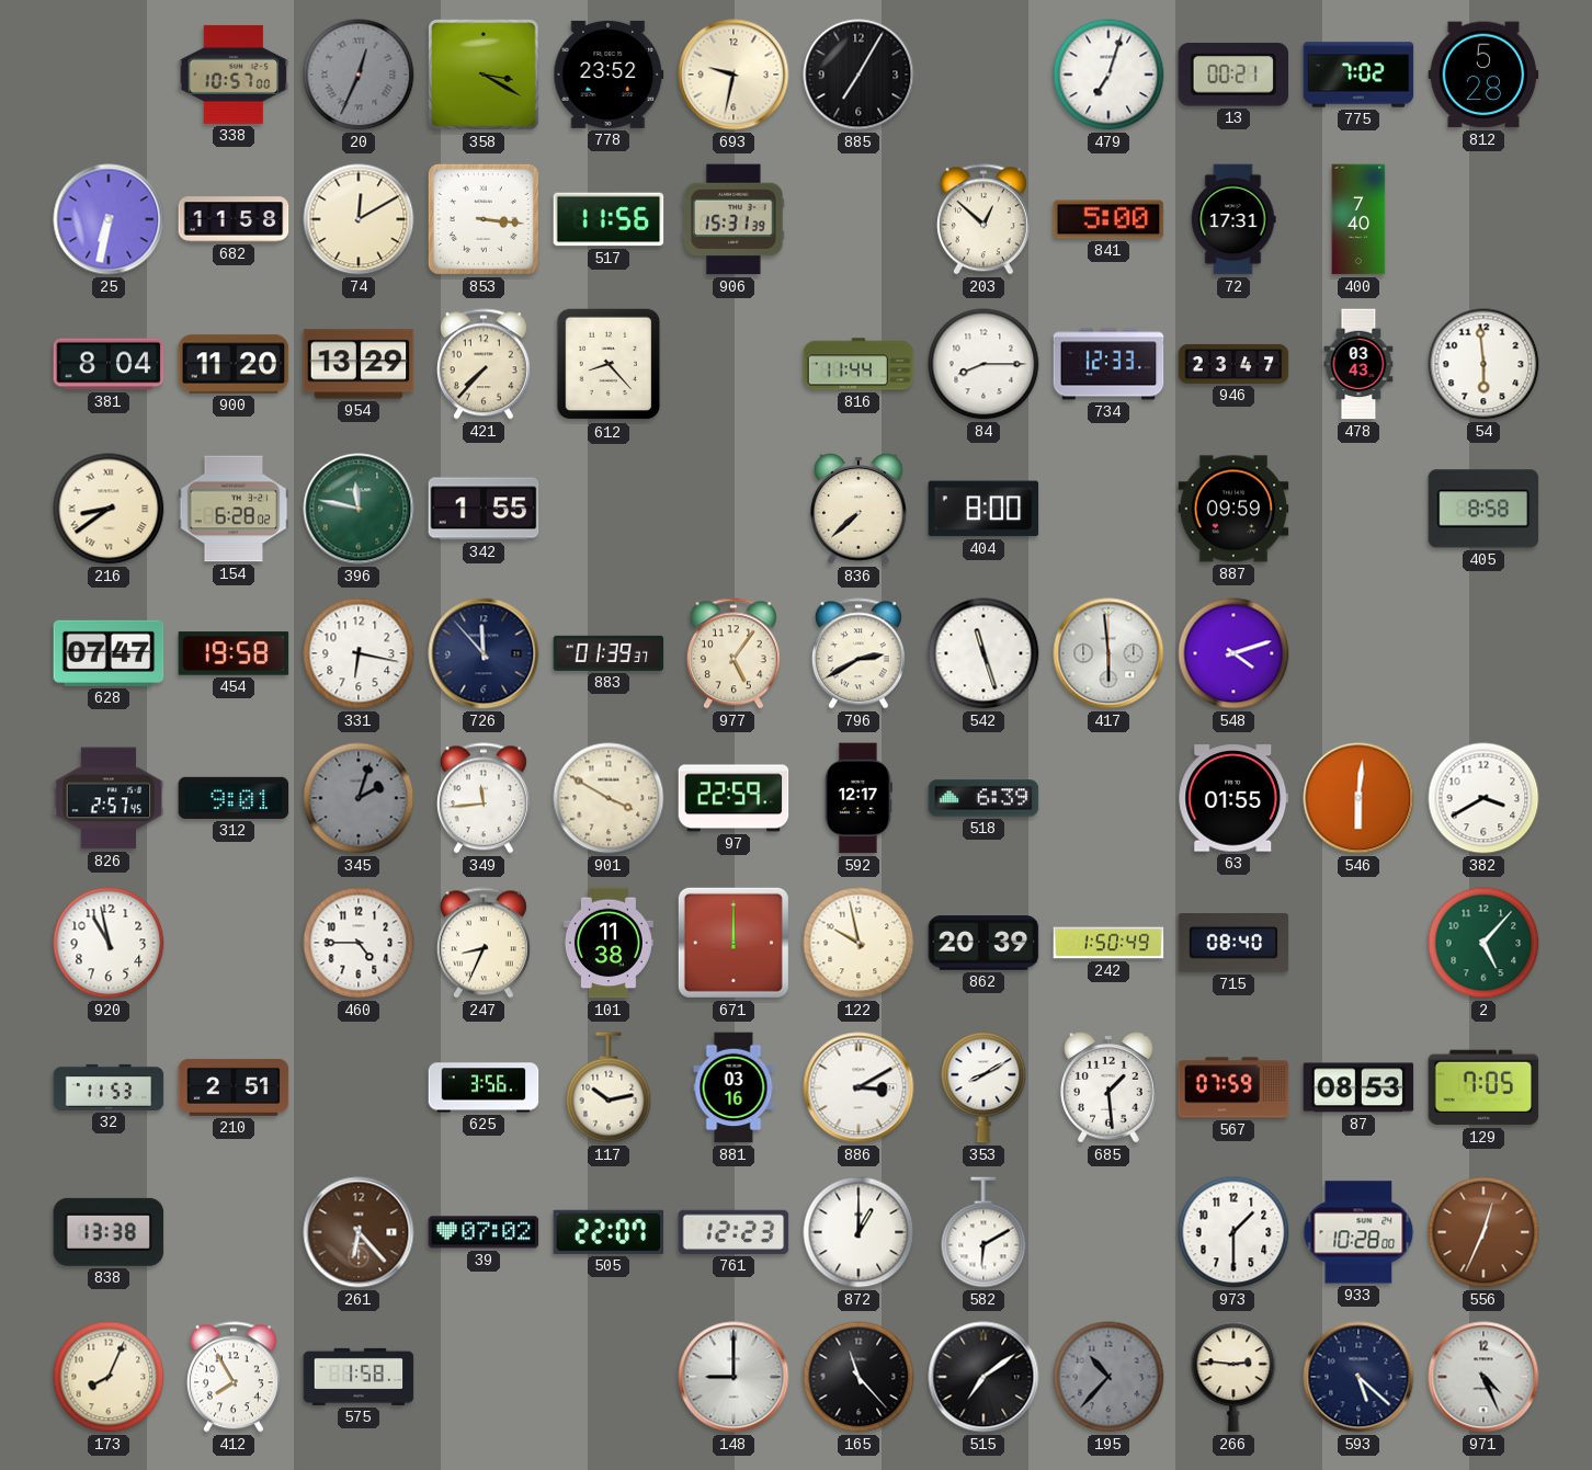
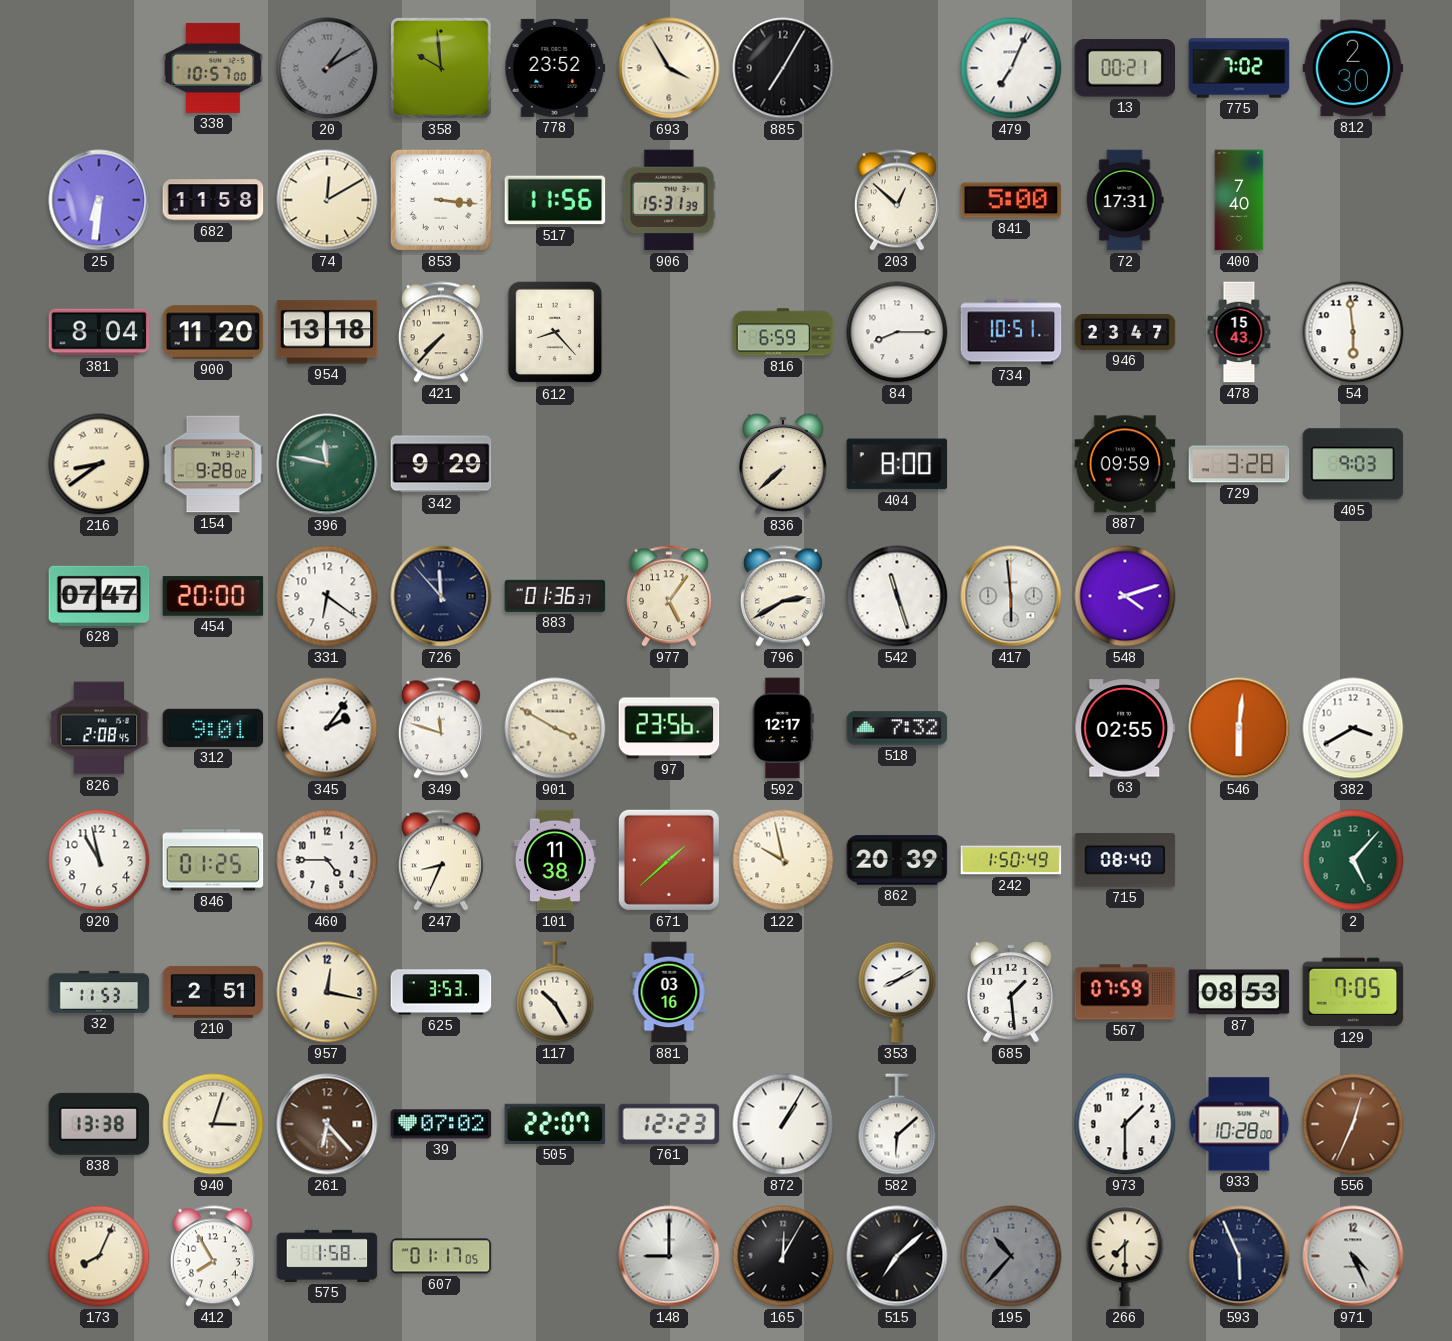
20: 12:34 -> 1:10
358: 3:20 -> 9:59
693: 9:32 -> 3:55
479: 7:03 -> 7:04
812: 5:28 -> 2:30
25: 6:32 -> 6:31
954: 13:29 -> 13:18
816: 11:44 -> 6:59
734: 12:33 -> 10:51
478: 03:43 -> 15:43
154: 6:28 -> 9:28
342: 1:55 -> 9:29
729: none -> 3:28
405: 8:58 -> 9:03
454: 19:58 -> 20:00
331: 6:17 -> 6:21
883: 01:39 -> 01:36
826: 2:57 -> 2:08
345: 2:03 -> 2:06
345 dial: grey -> white
349: 11:44 -> 11:48
97: 22:59 -> 23:56
518: 6:39 -> 7:32
63: 01:55 -> 02:55
846: none -> 01:25
671: 12:00 -> 1:38
957: none -> 12:17
625: 3:56 -> 3:53
117: 10:13 -> 10:25
886: 3:10 -> none
940: none -> 3:03
872: 1:00 -> 1:05
582: 6:10 -> 6:08
607: none -> 01:17
165: 11:23 -> 12:05
515: 7:09 -> 7:08
266: 2:46 -> 7:30
593: 5:22 -> 5:56
